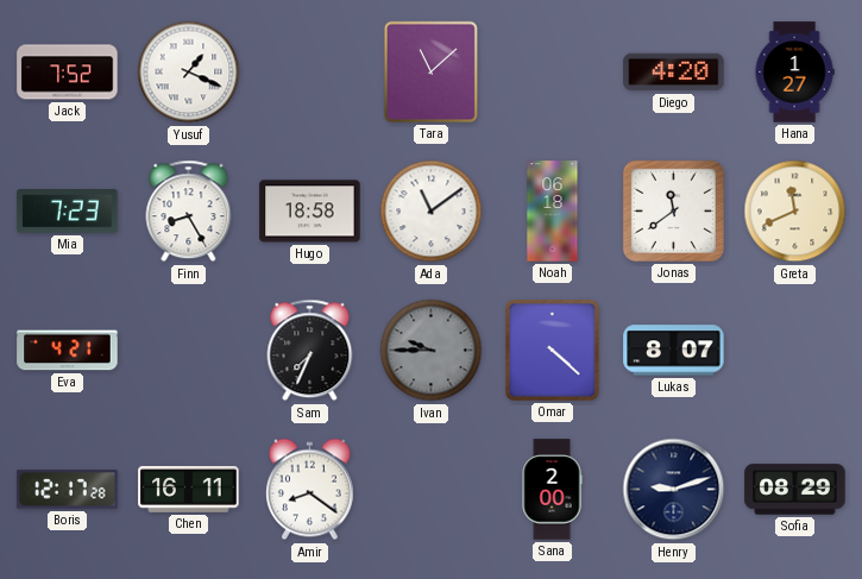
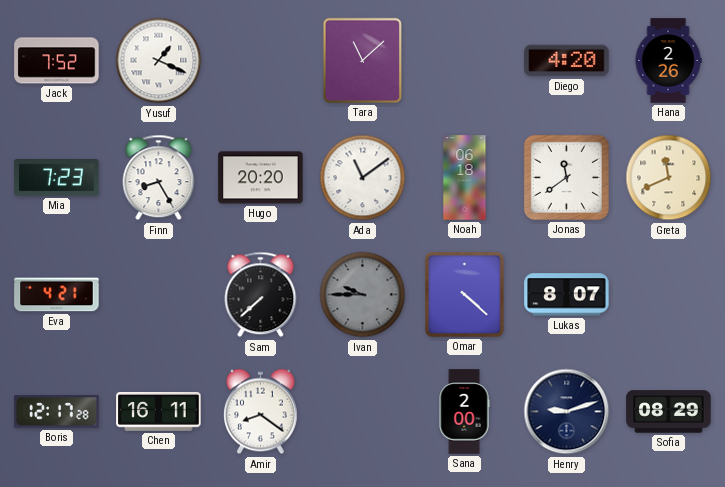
Hana: 1:27 -> 2:26
Hugo: 18:58 -> 20:20
Sam: 7:34 -> 7:38
